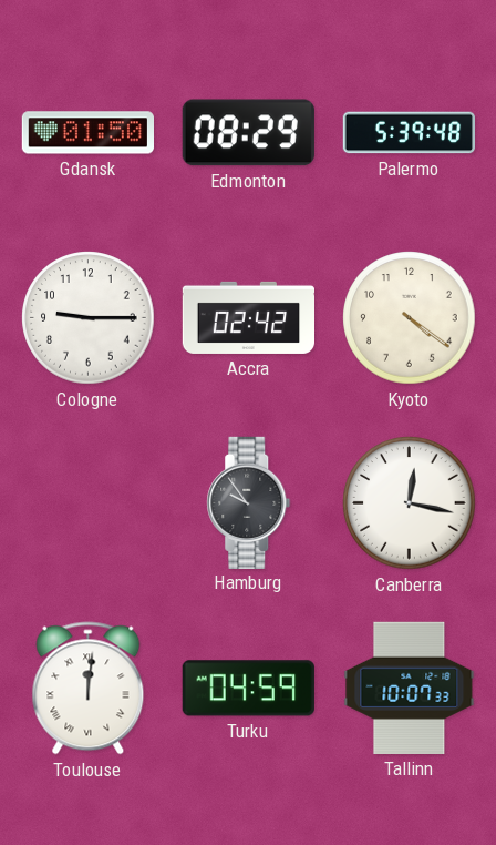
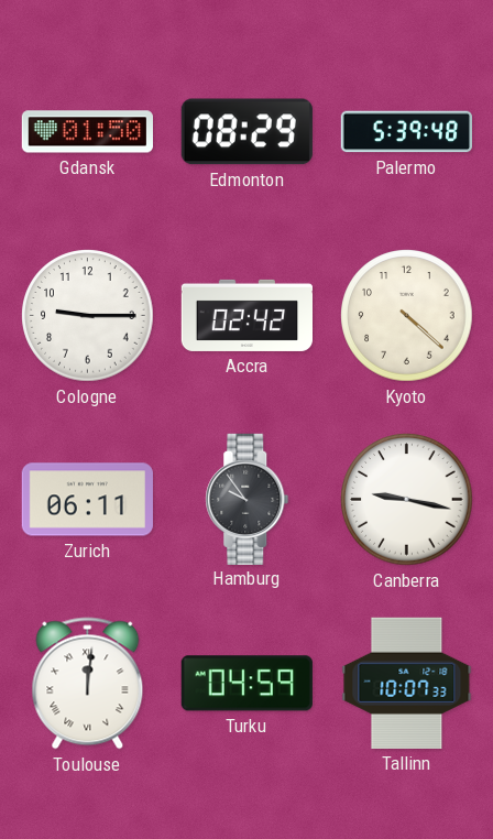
Kyoto: 4:21 -> 4:22
Zurich: none -> 06:11
Canberra: 12:17 -> 9:17
